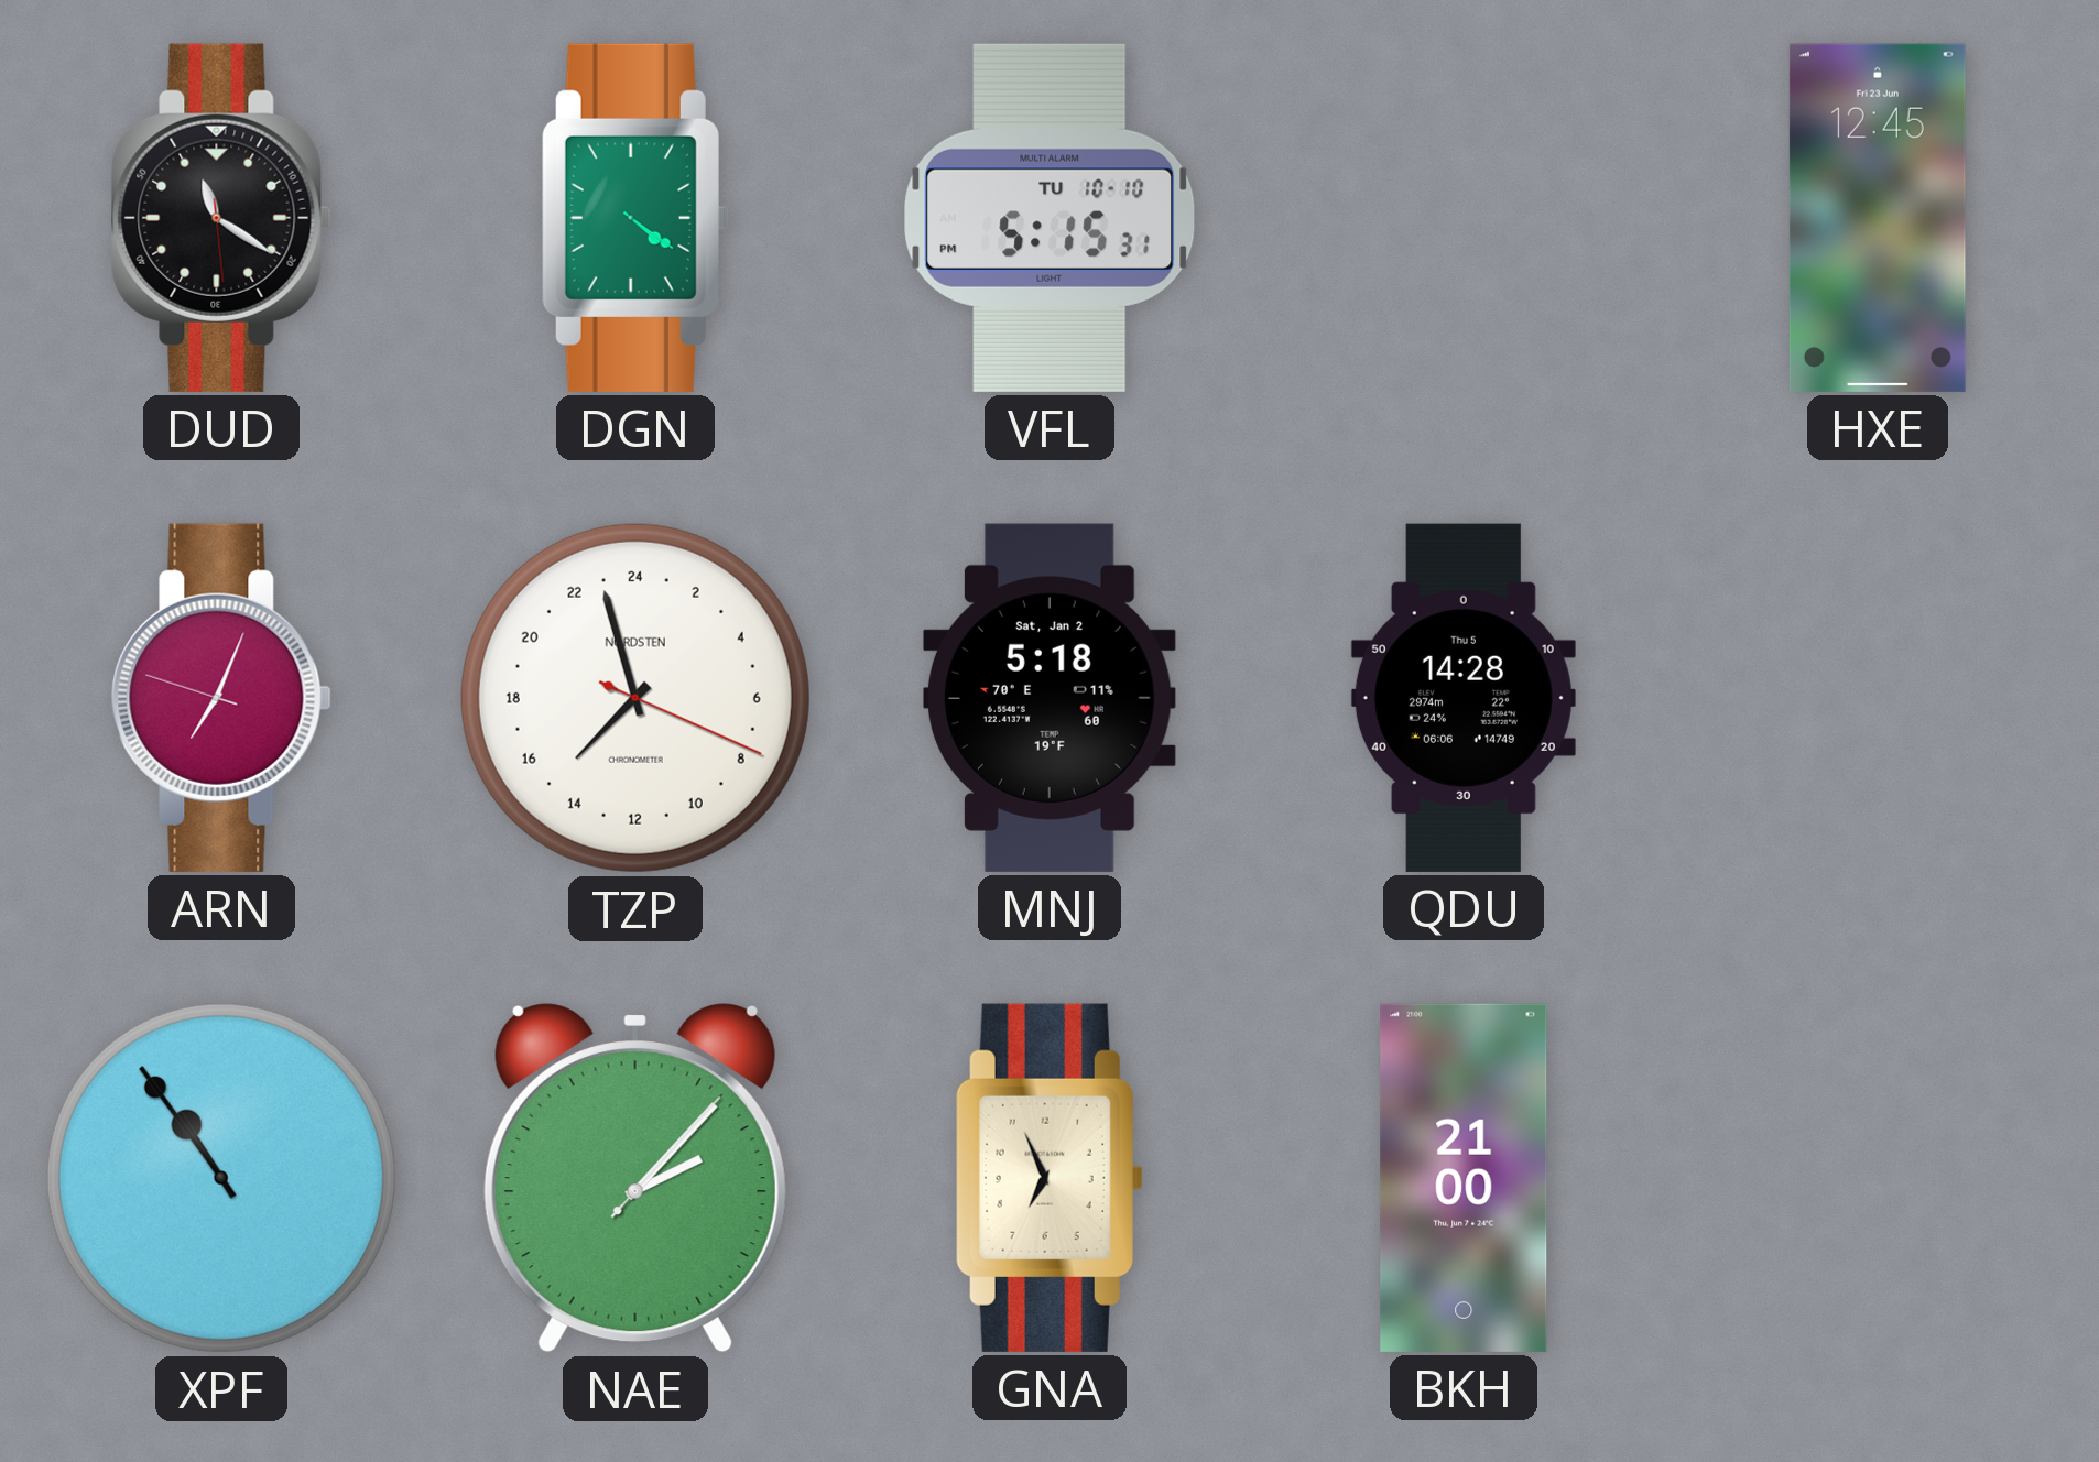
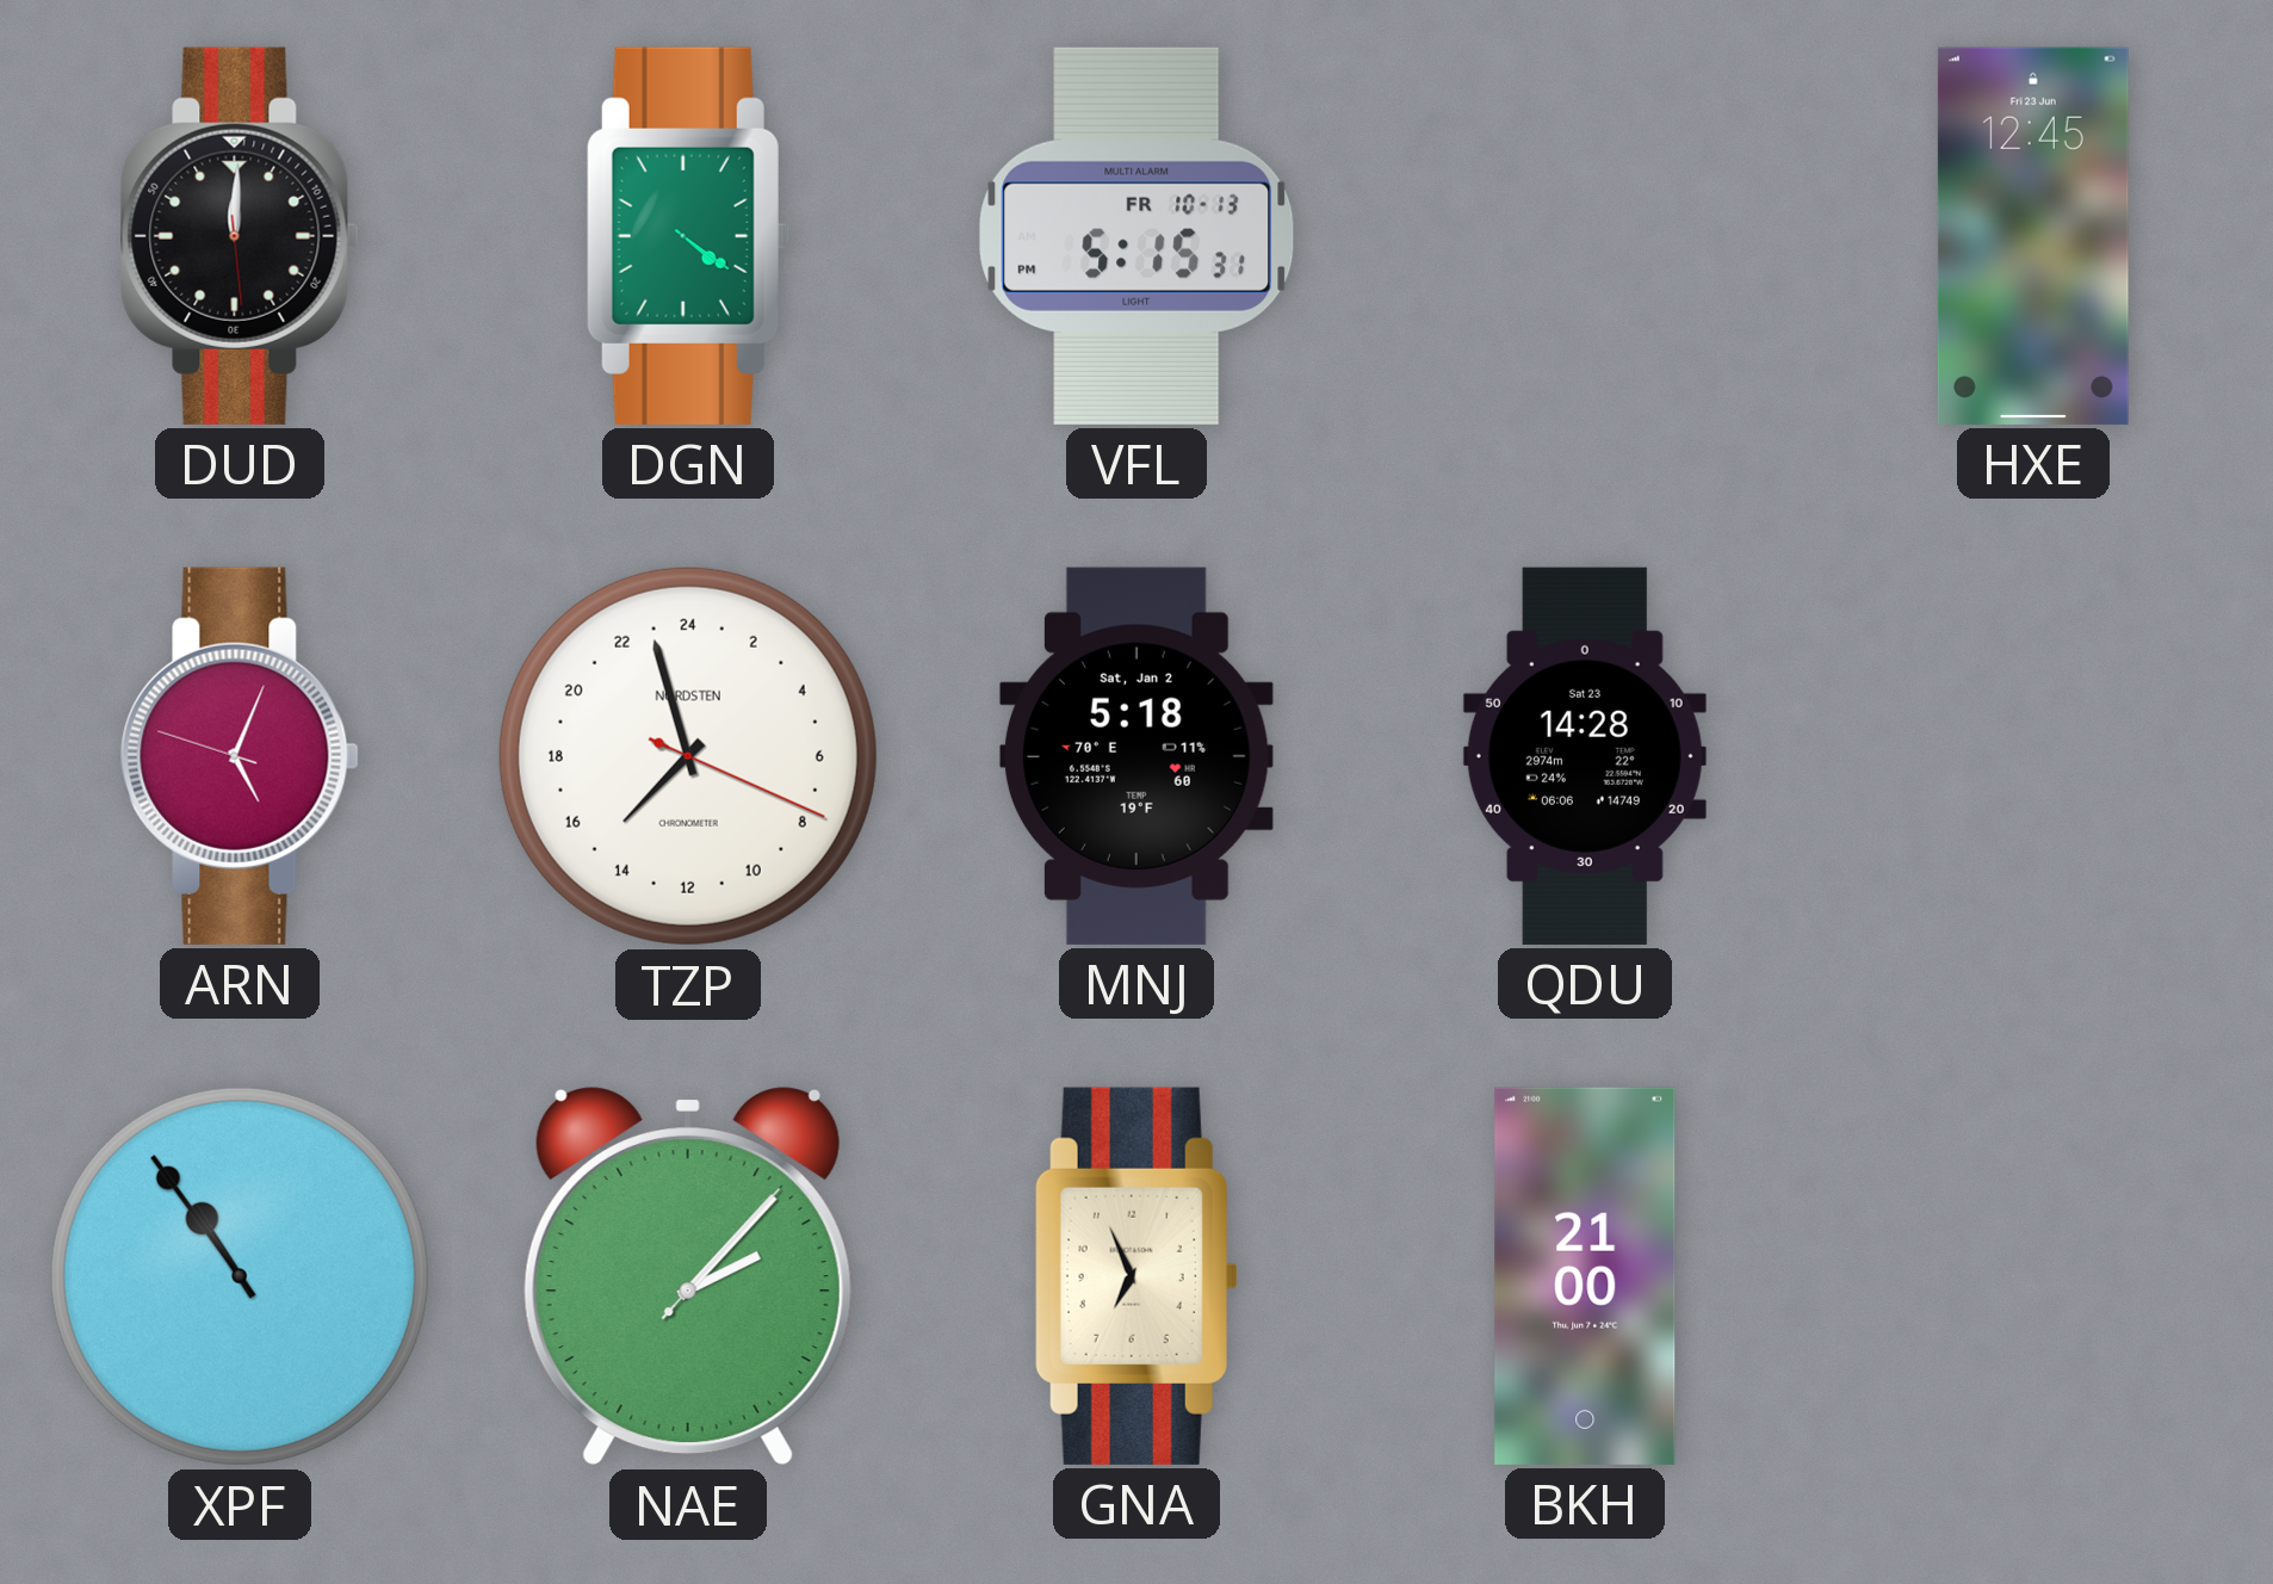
DUD: 11:20 -> 12:00
VFL date: TU 10-10 -> FR 10-13
ARN: 7:03 -> 5:03
QDU date: Thu 5 -> Sat 23
